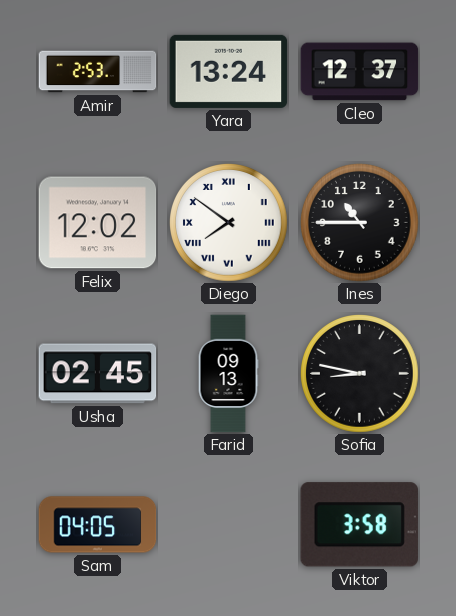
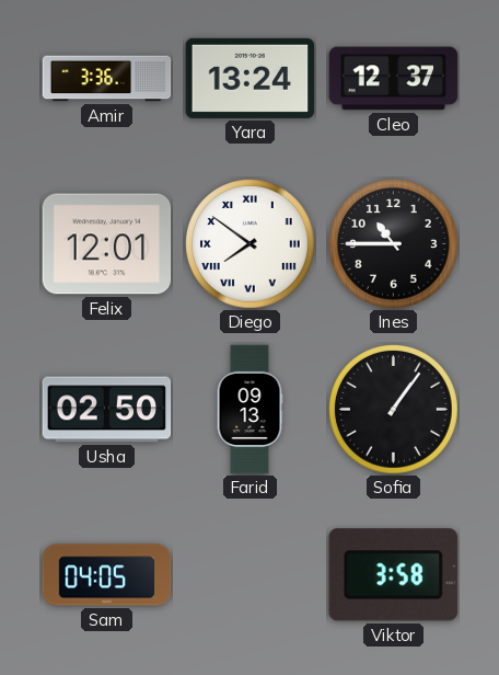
Amir: 2:53 -> 3:36
Felix: 12:02 -> 12:01
Usha: 02:45 -> 02:50
Sofia: 8:47 -> 1:06
